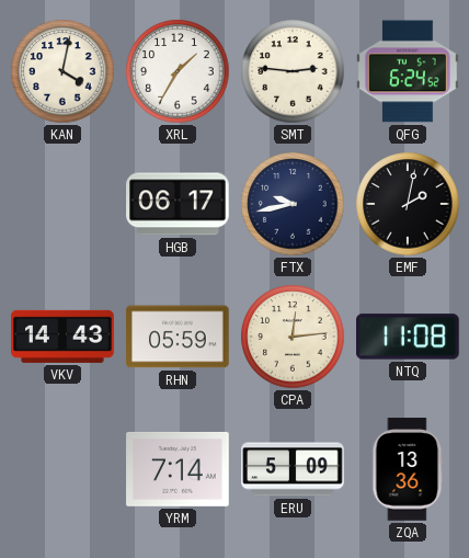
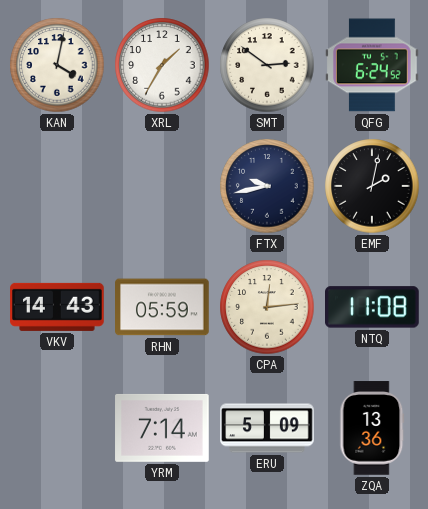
SMT: 2:46 -> 2:51
HGB: 06:17 -> none
